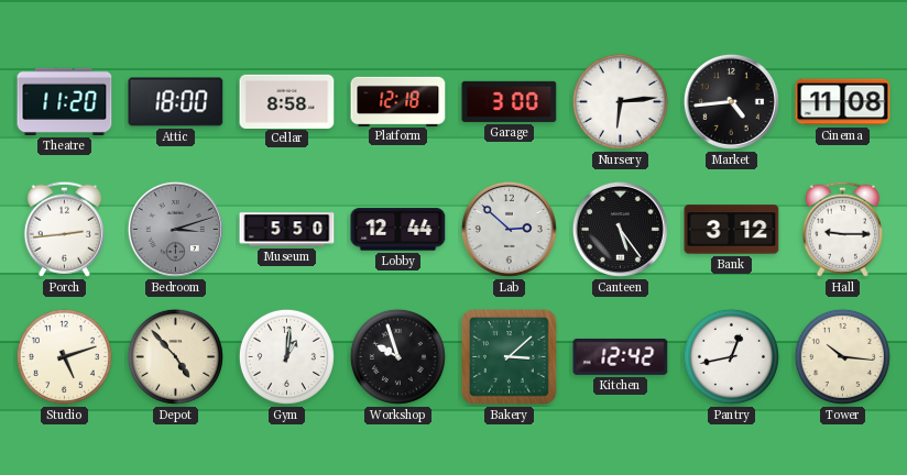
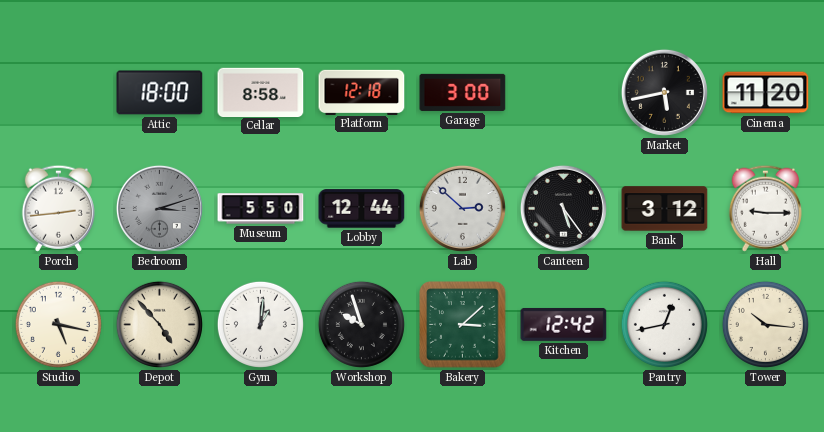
Theatre: 11:20 -> none
Nursery: 6:14 -> none
Market: 4:44 -> 5:43
Cinema: 11:08 -> 11:20
Studio: 5:12 -> 5:17
